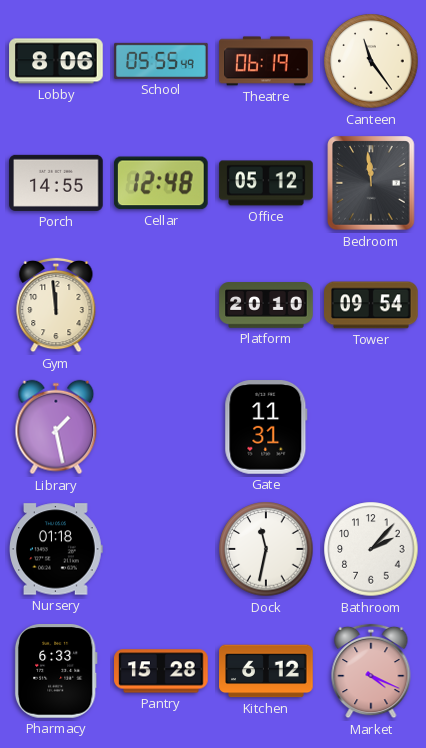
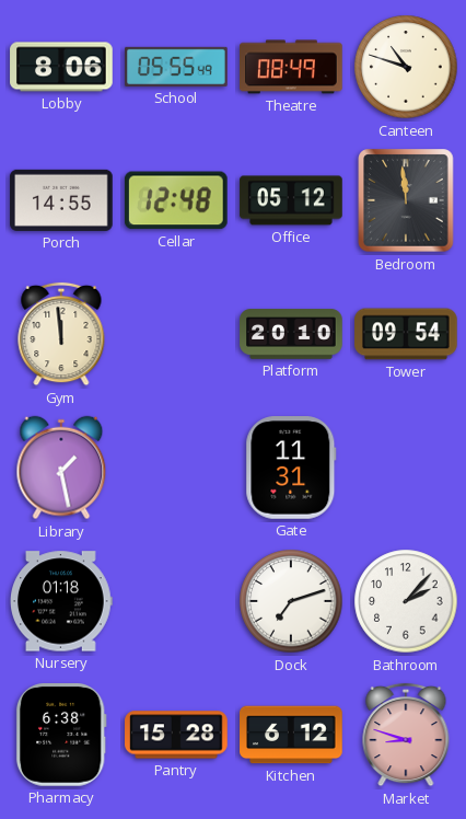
Theatre: 06:19 -> 08:49
Canteen: 11:24 -> 10:48
Dock: 11:32 -> 7:12
Pharmacy: 6:33 -> 6:38
Market: 4:19 -> 8:48
